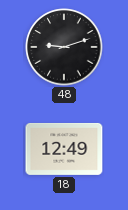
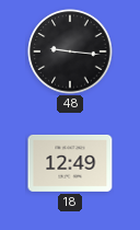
48: 9:12 -> 9:16
